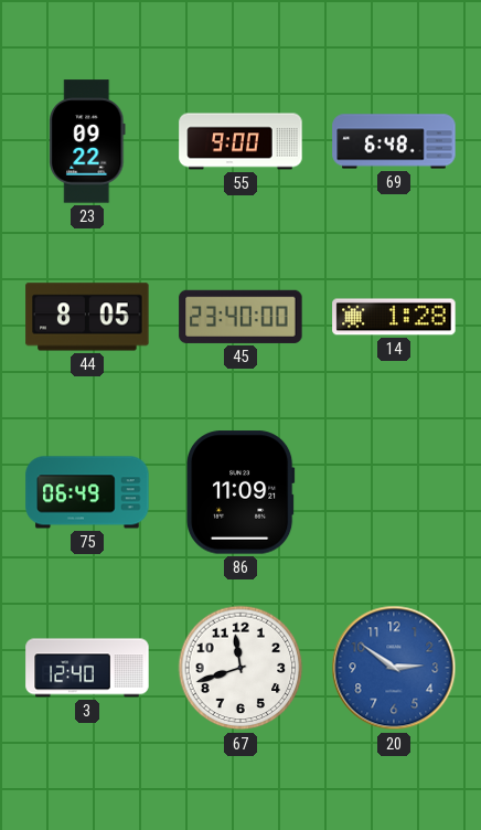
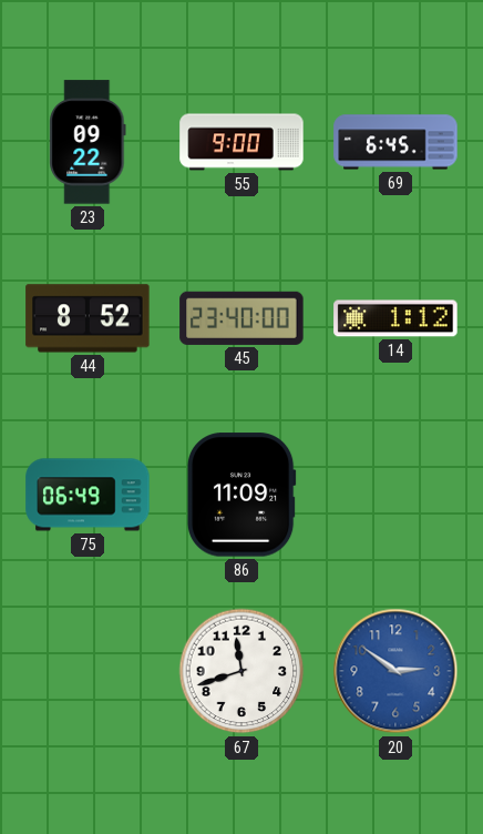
69: 6:48 -> 6:45
44: 8:05 -> 8:52
14: 1:28 -> 1:12
3: 12:40 -> none
